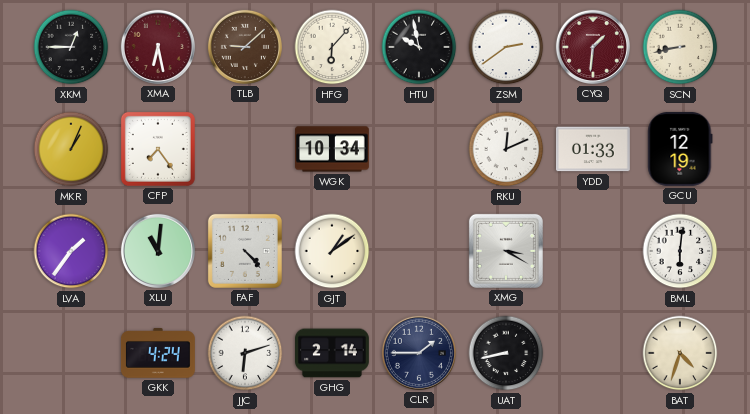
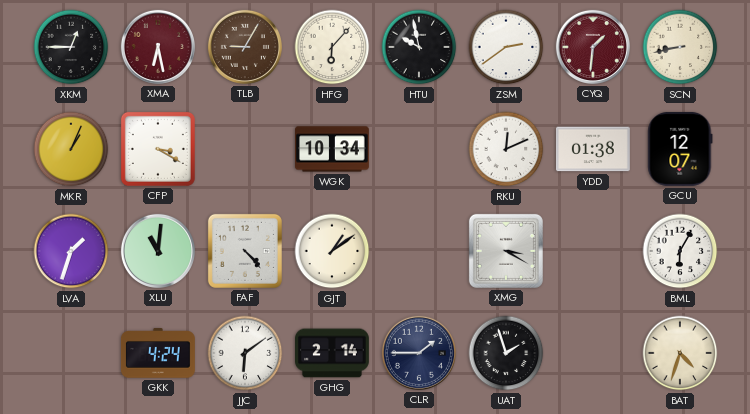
TLB: 9:08 -> 9:05
CFP: 7:24 -> 3:20
YDD: 01:33 -> 01:38
GCU: 12:19 -> 12:07
LVA: 1:36 -> 1:33
BML: 6:01 -> 6:05
JJC: 6:12 -> 6:09
UAT: 8:43 -> 1:57
